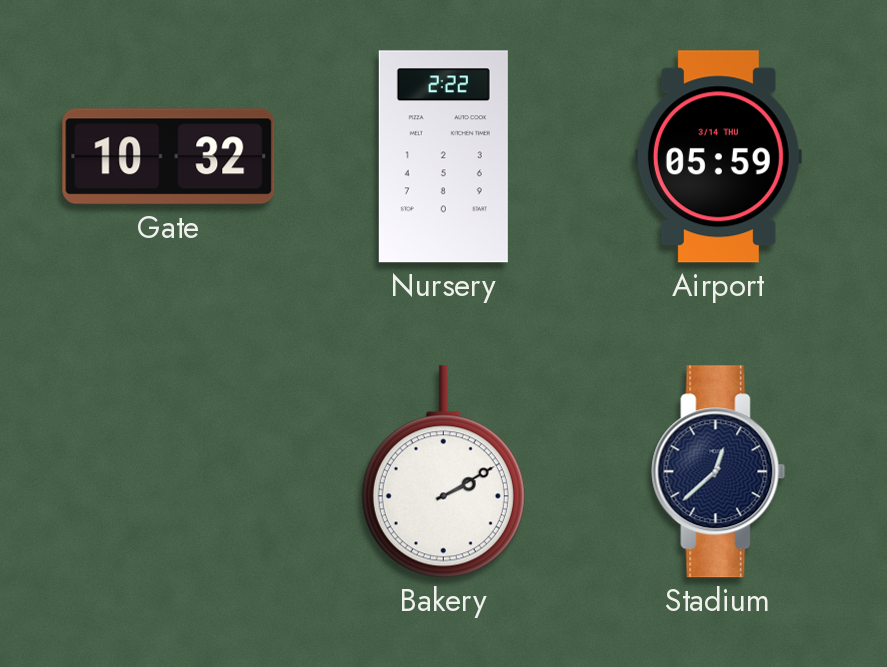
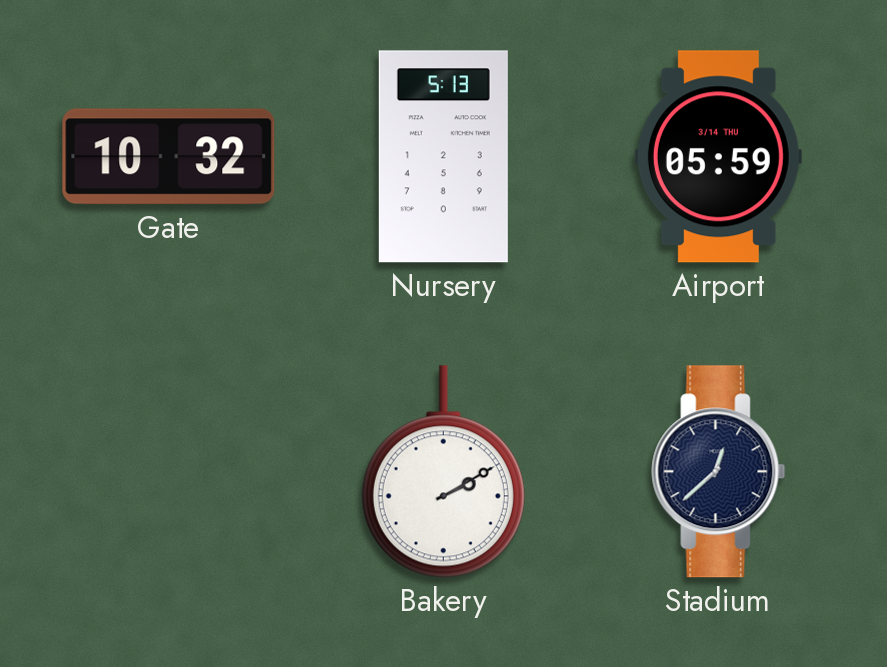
Nursery: 2:22 -> 5:13
